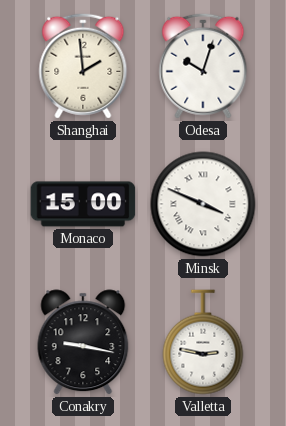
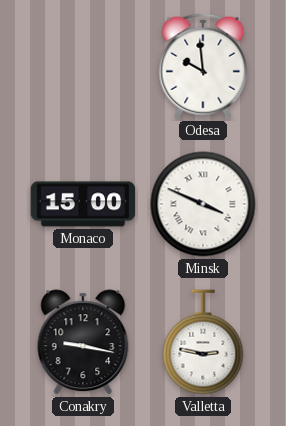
Shanghai: 1:59 -> none
Odesa: 10:03 -> 9:59
